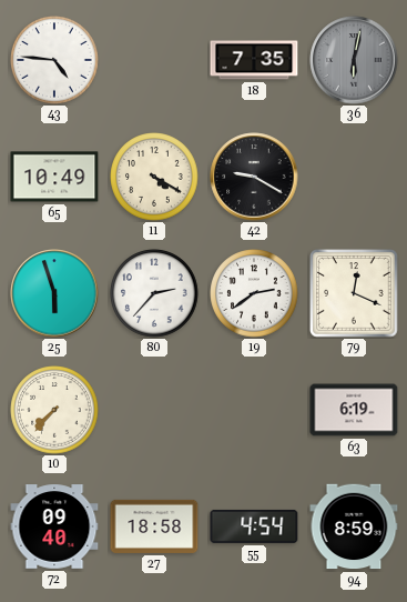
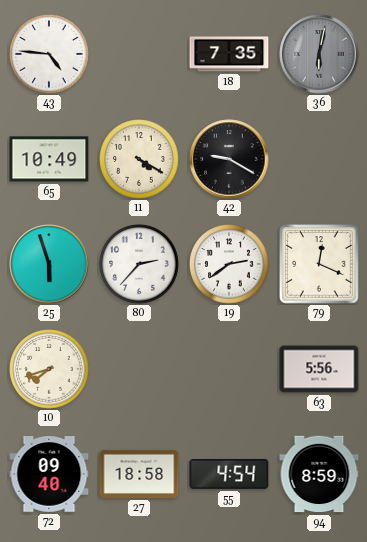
10: 7:37 -> 7:42
63: 6:19 -> 5:56
